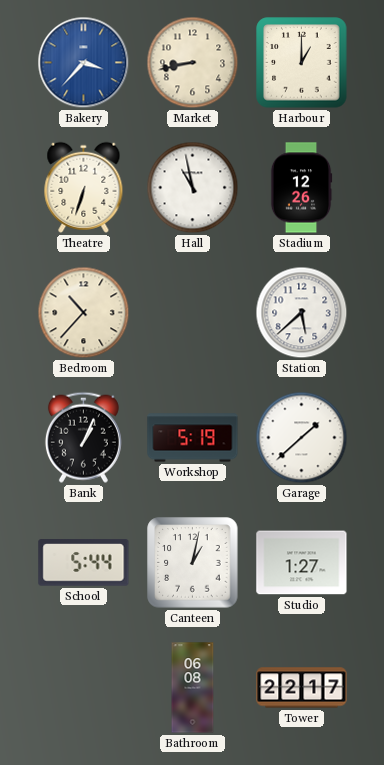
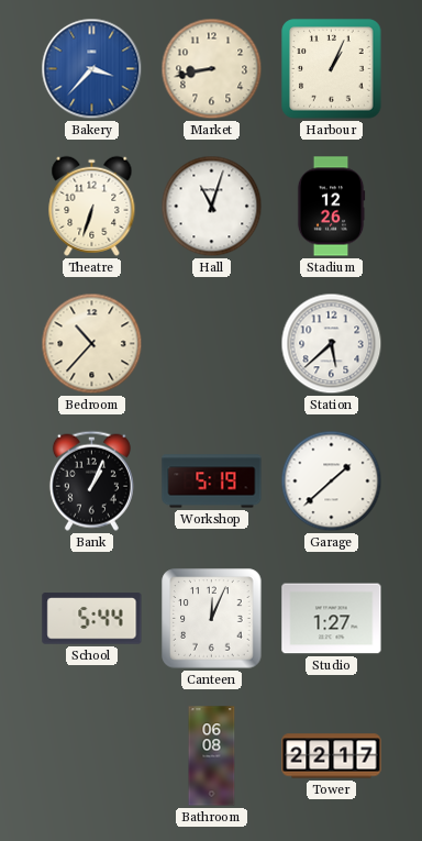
Harbour: 1:00 -> 1:04
Hall: 10:58 -> 11:03
Canteen: 1:02 -> 12:04
